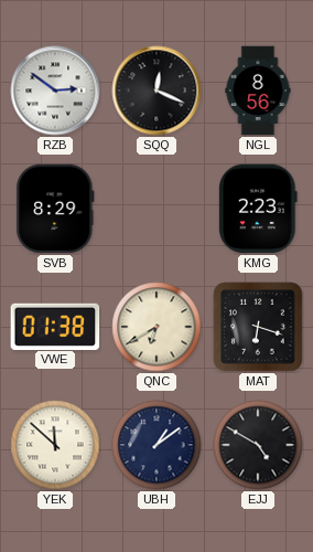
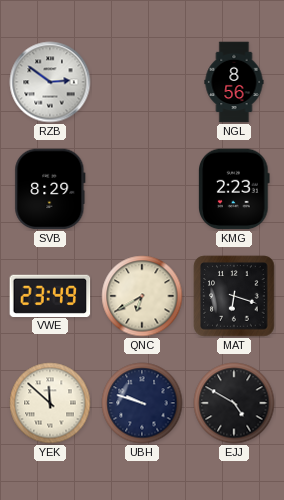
SQQ: 12:19 -> none
VWE: 01:38 -> 23:49
UBH: 1:09 -> 9:48
